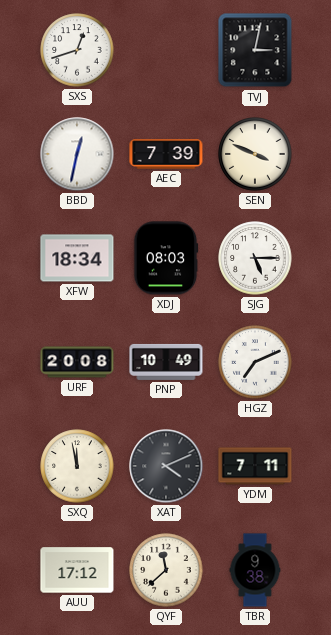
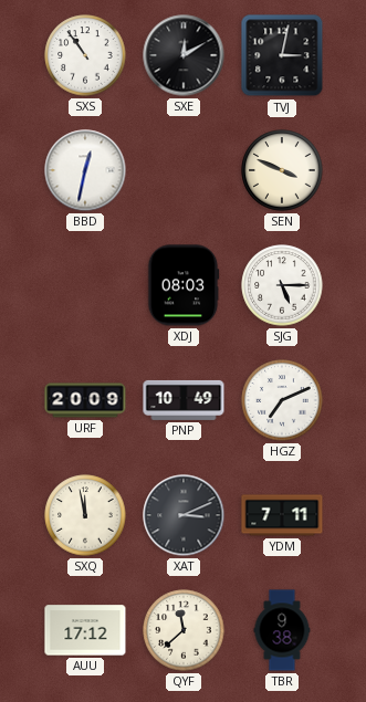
SXS: 12:42 -> 10:54
SXE: none -> 12:10
AEC: 7:39 -> none
XFW: 18:34 -> none
URF: 20:08 -> 20:09
XAT: 4:11 -> 3:11
